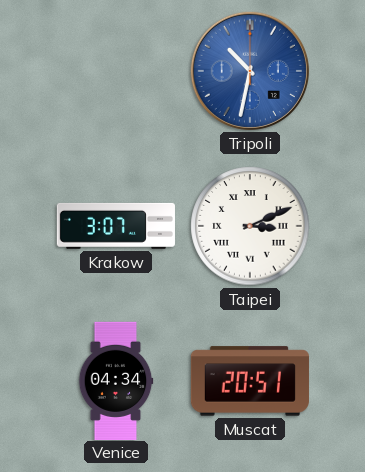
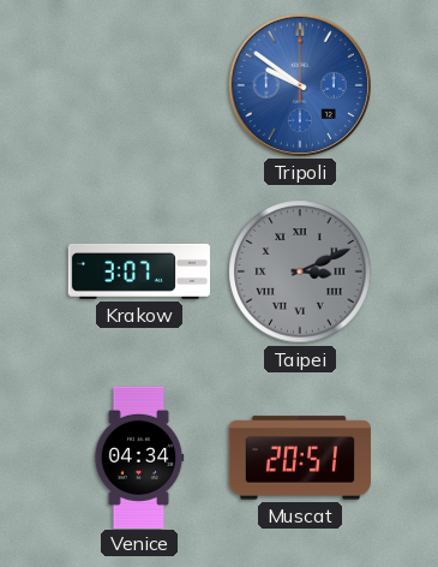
Tripoli: 10:32 -> 9:51
Taipei dial: white -> grey
